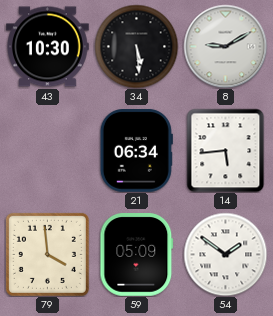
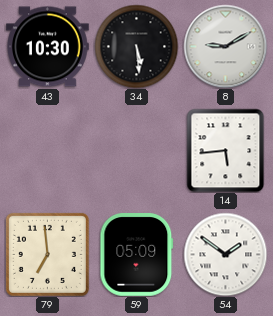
21: 06:34 -> none
79: 3:59 -> 6:59
